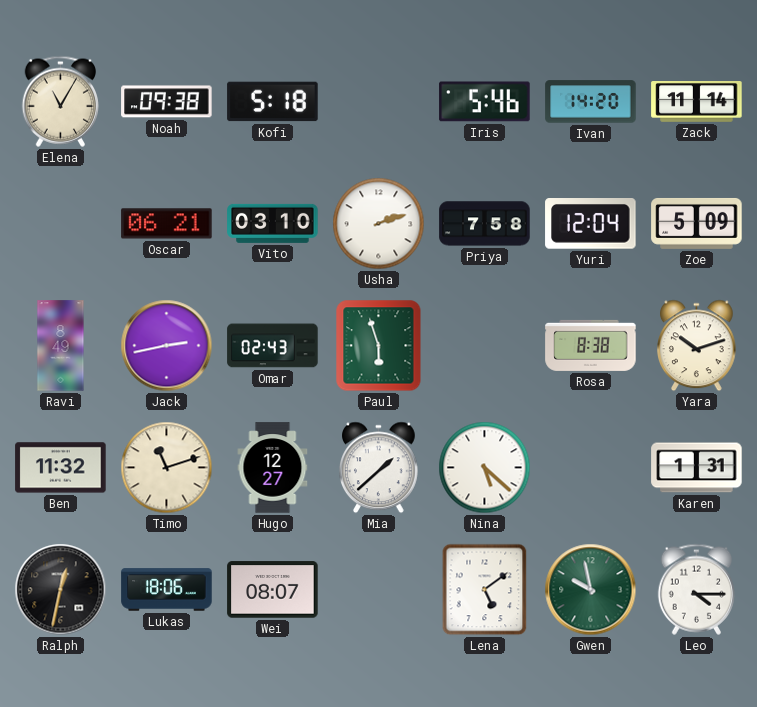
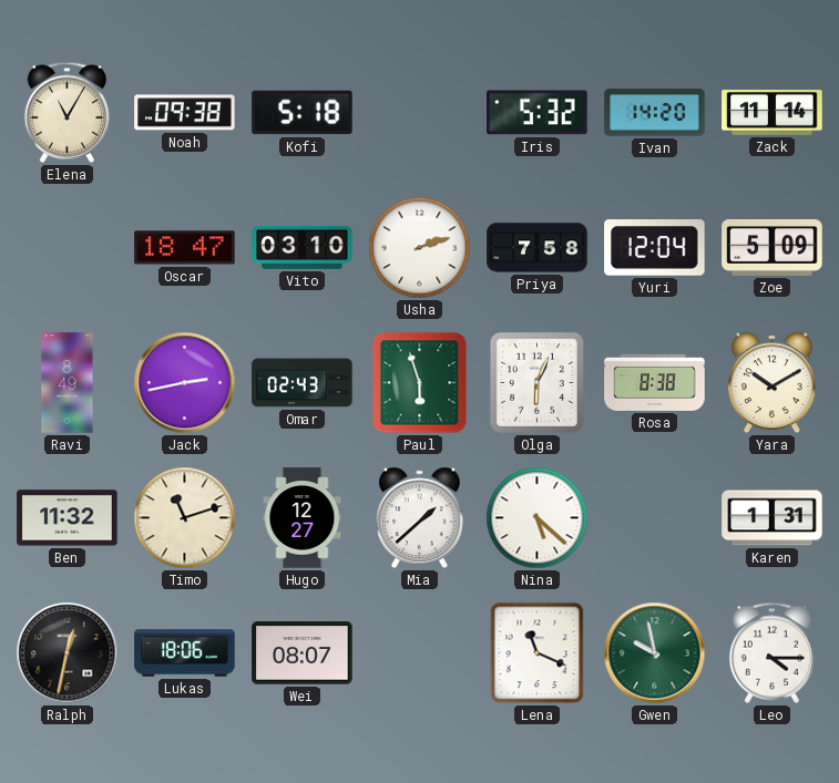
Iris: 5:46 -> 5:32
Oscar: 06:21 -> 18:47
Olga: none -> 6:04
Yara: 10:12 -> 10:10
Lena: 5:09 -> 11:19
